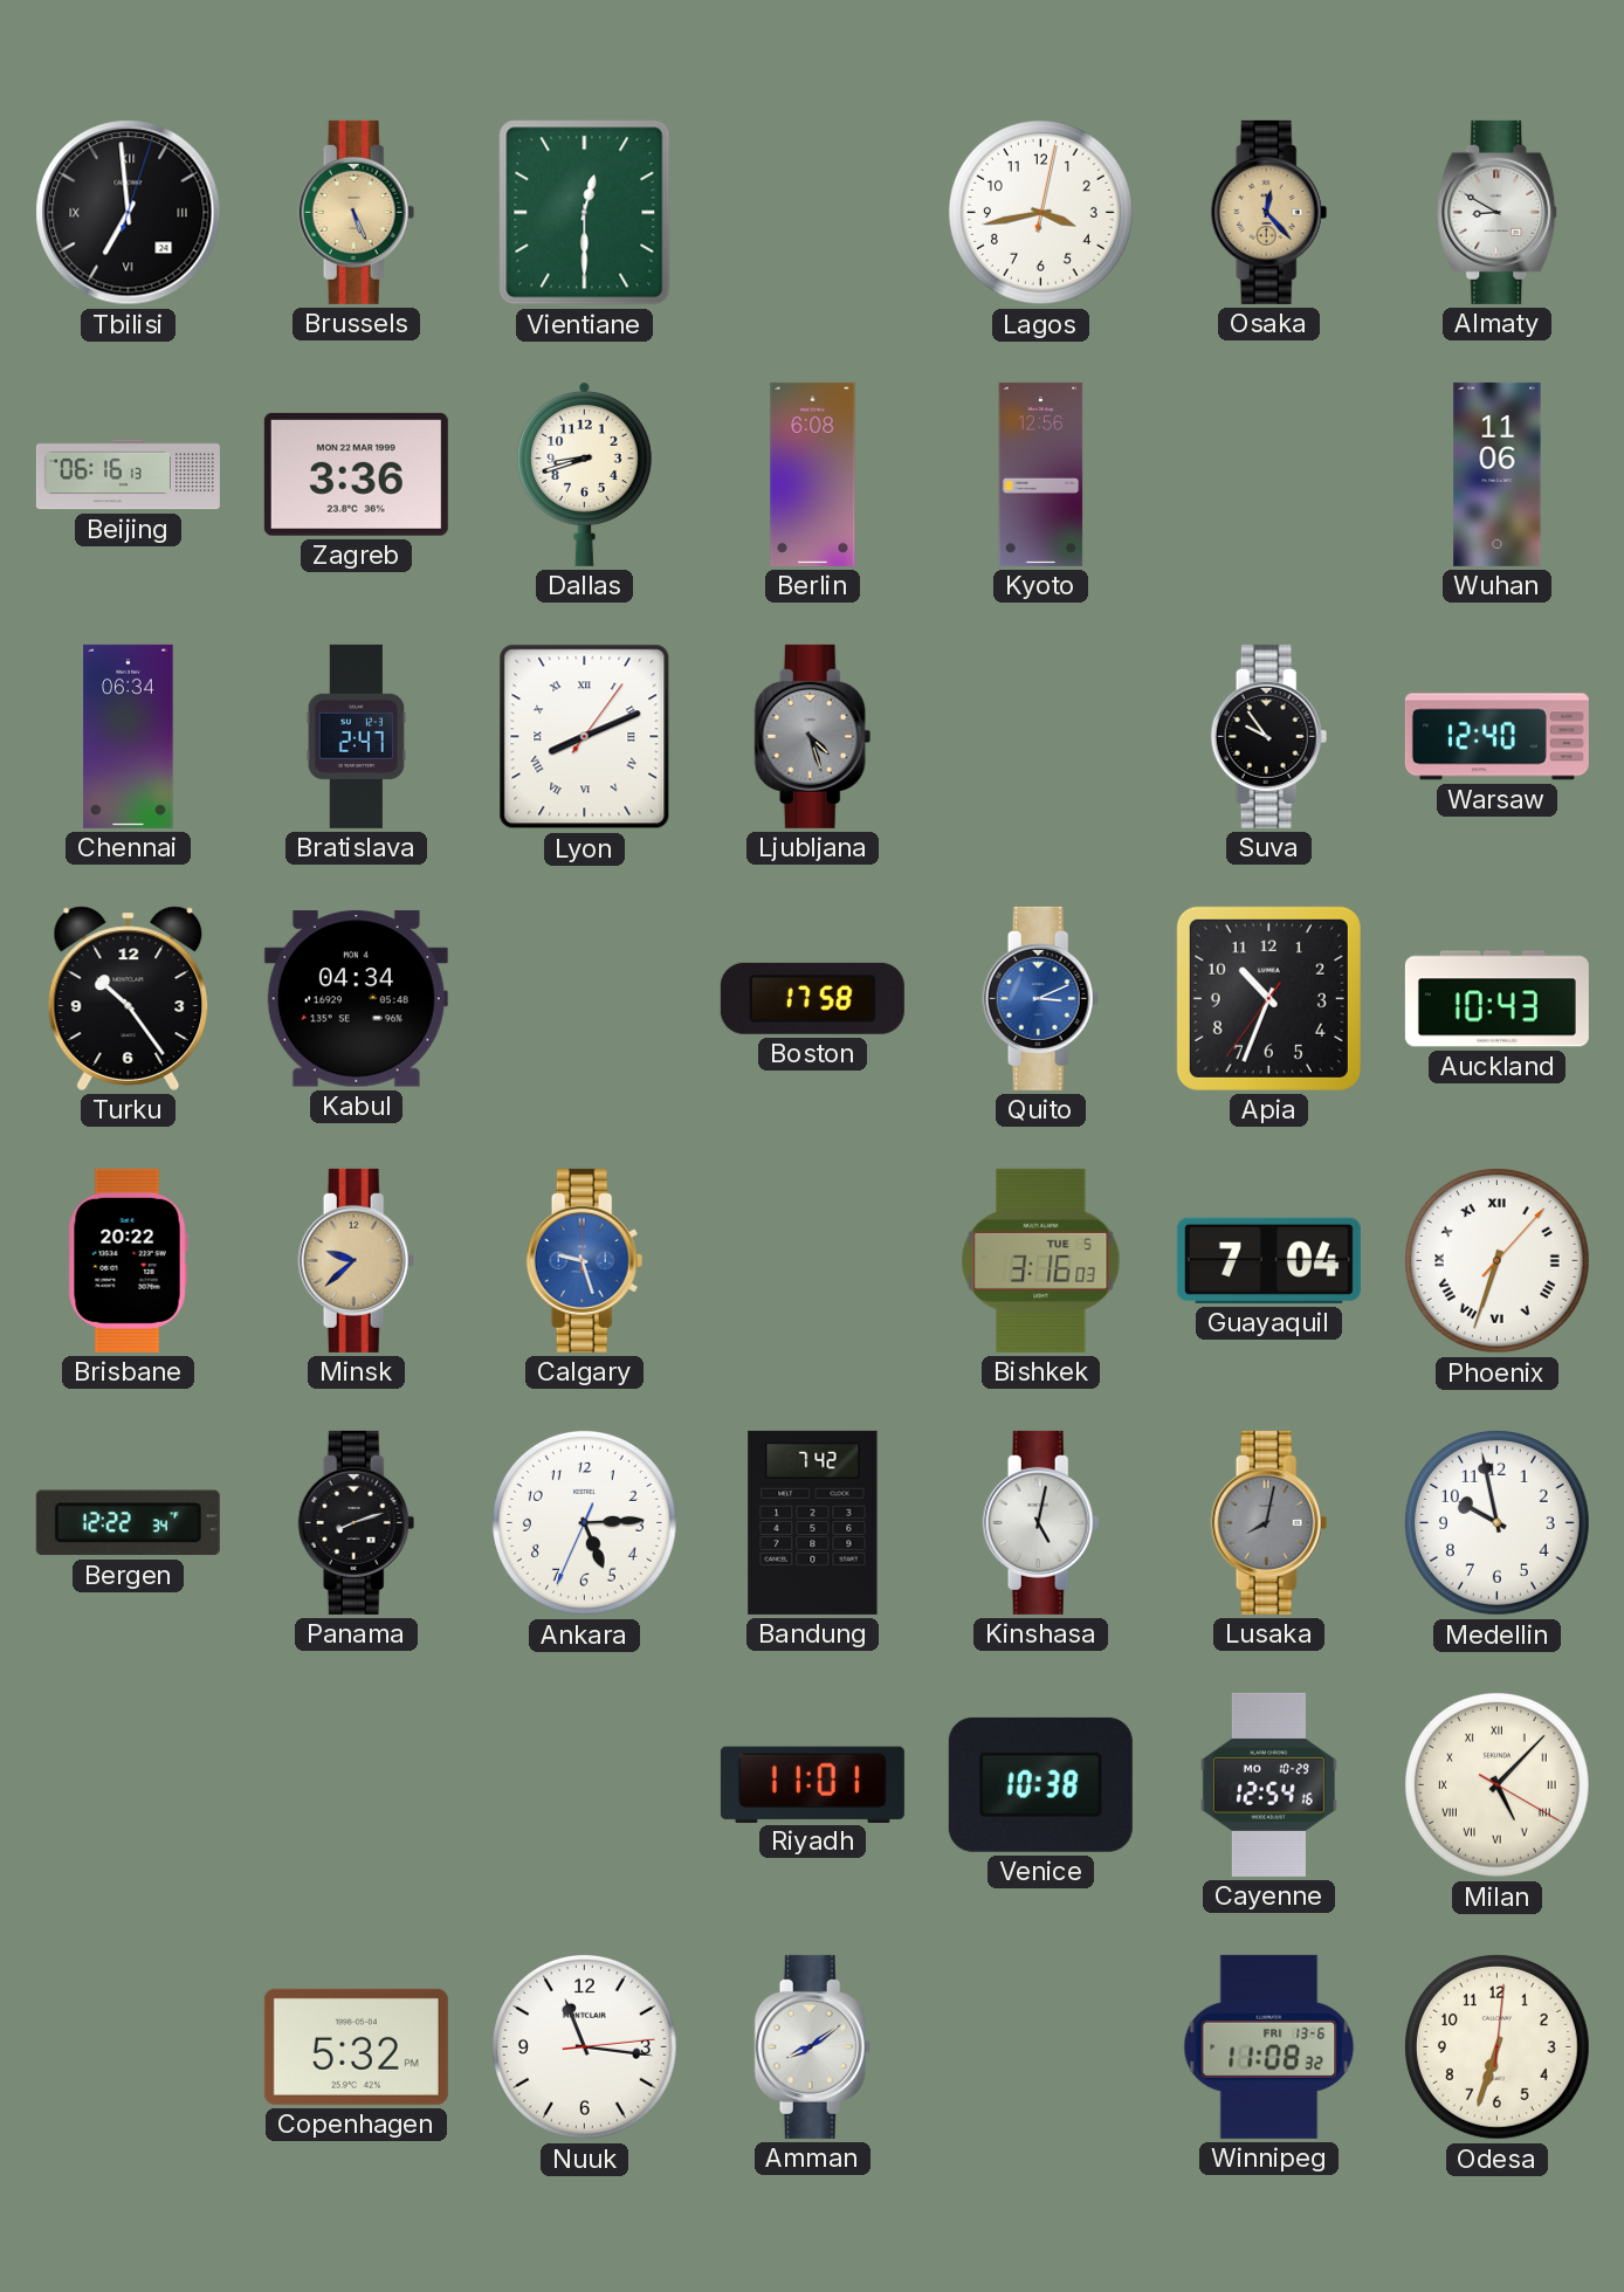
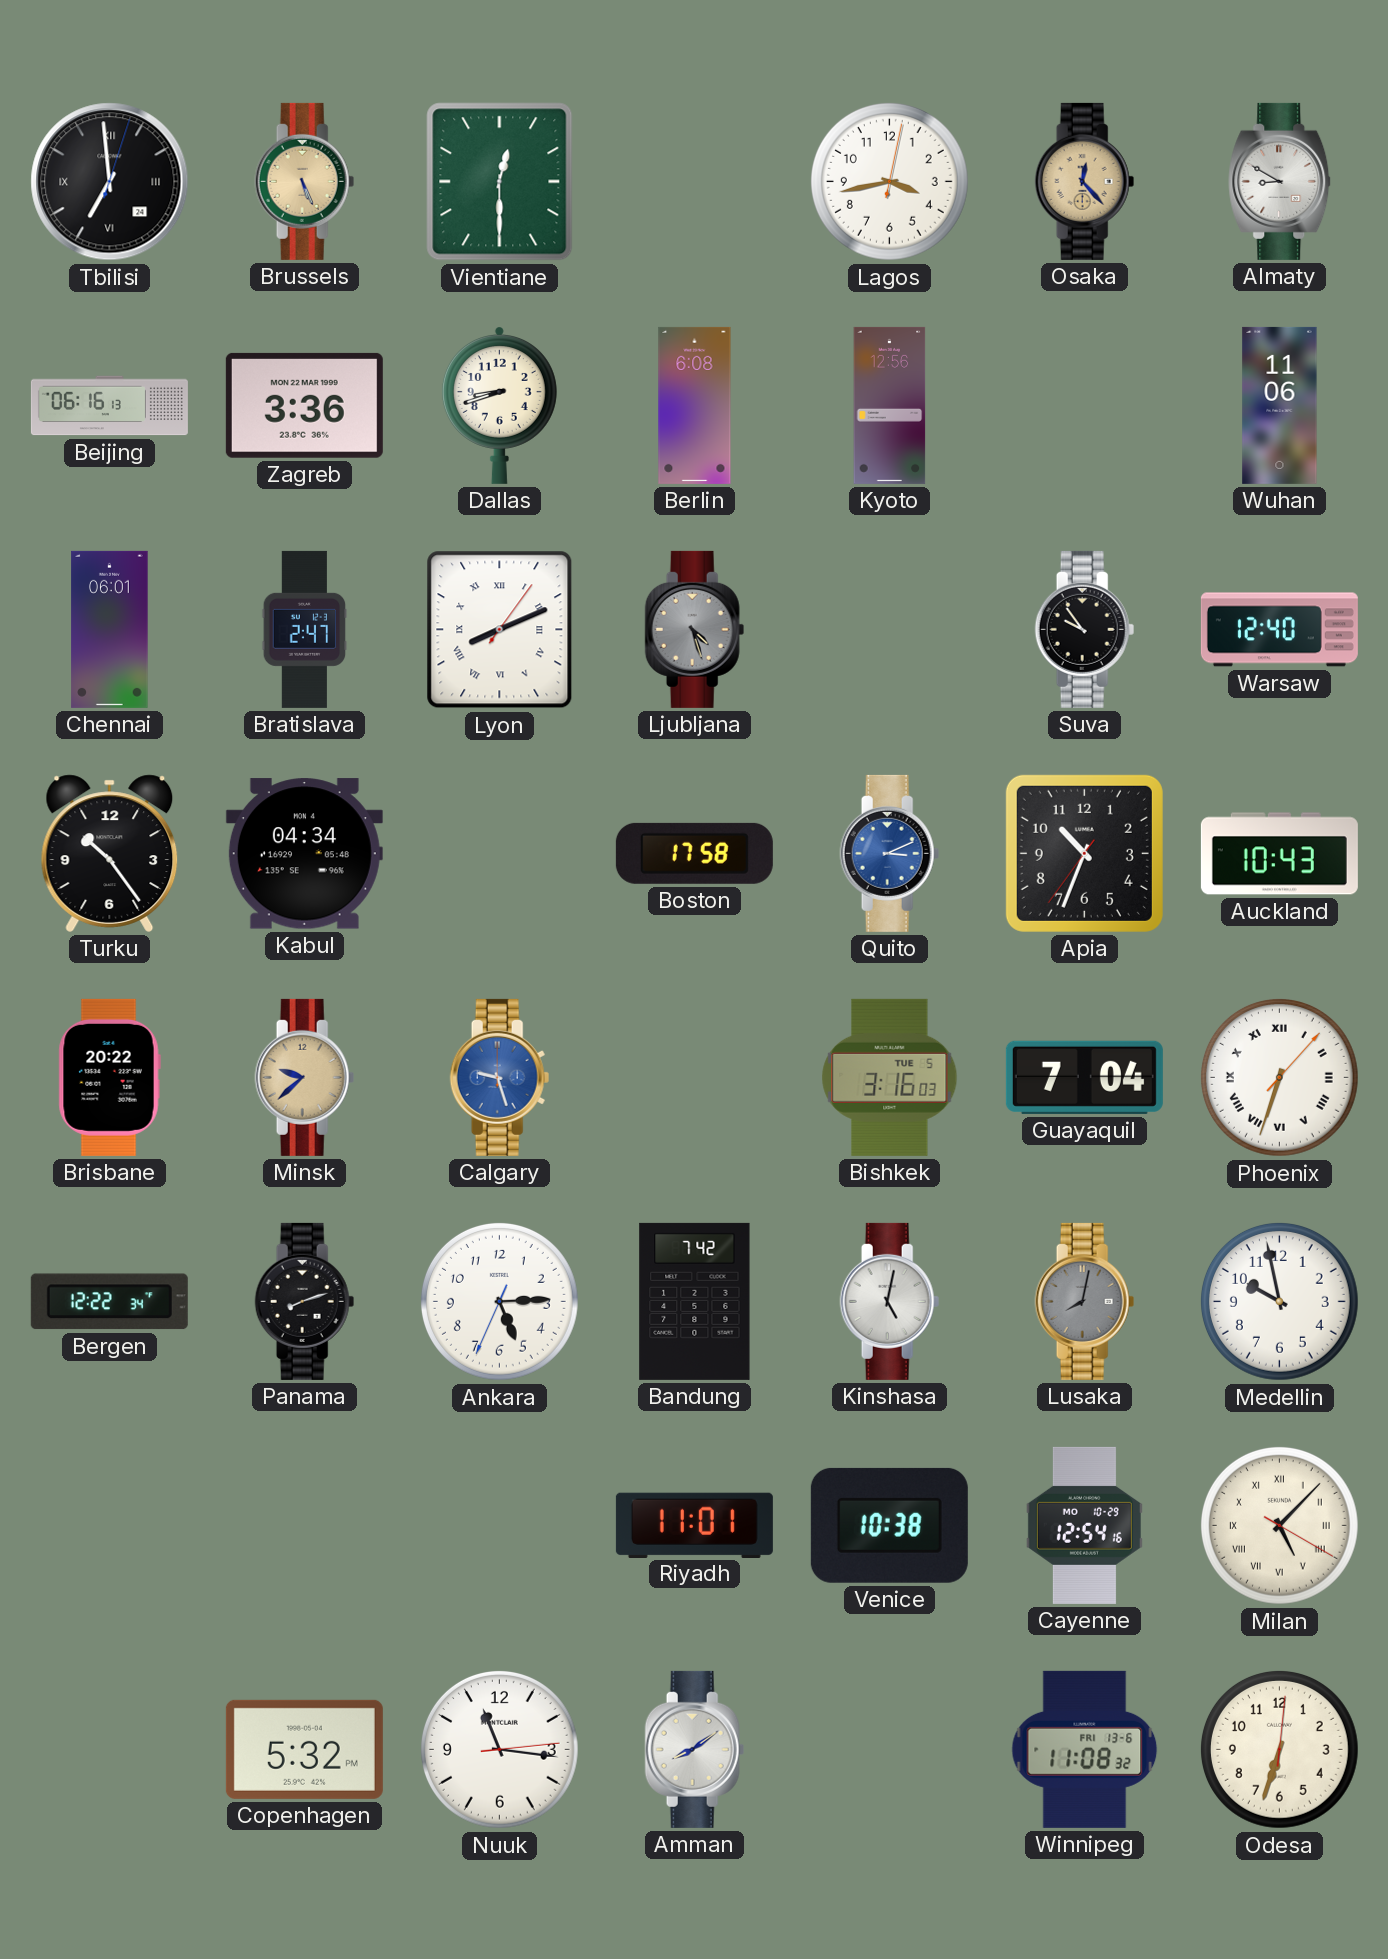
Chennai: 06:34 -> 06:01
